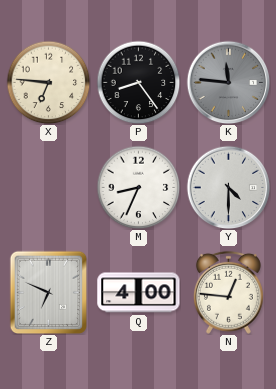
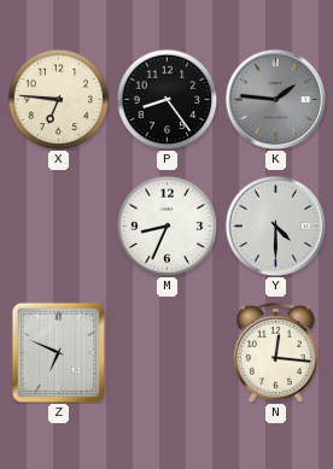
K: 11:46 -> 1:46
Q: 4:00 -> none
N: 12:46 -> 12:16
